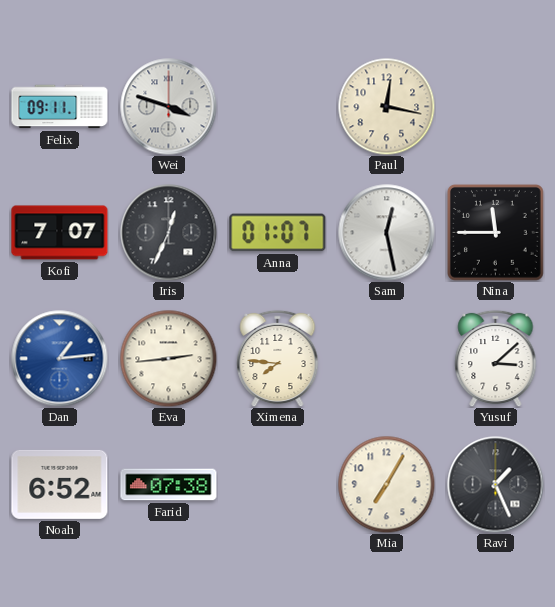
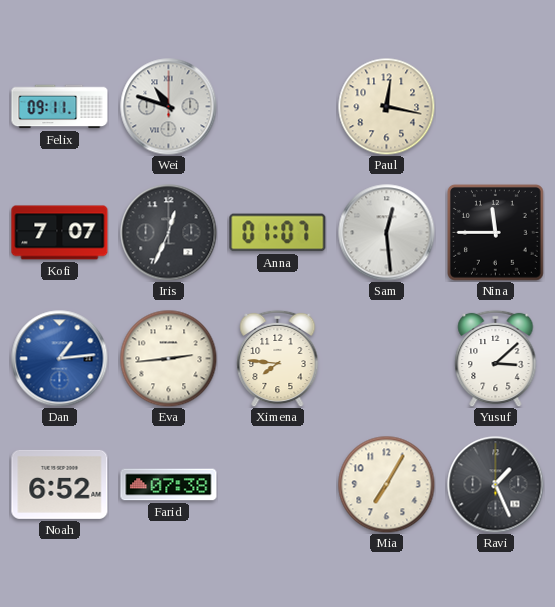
Wei: 3:48 -> 10:48
Sam: 12:28 -> 12:29
